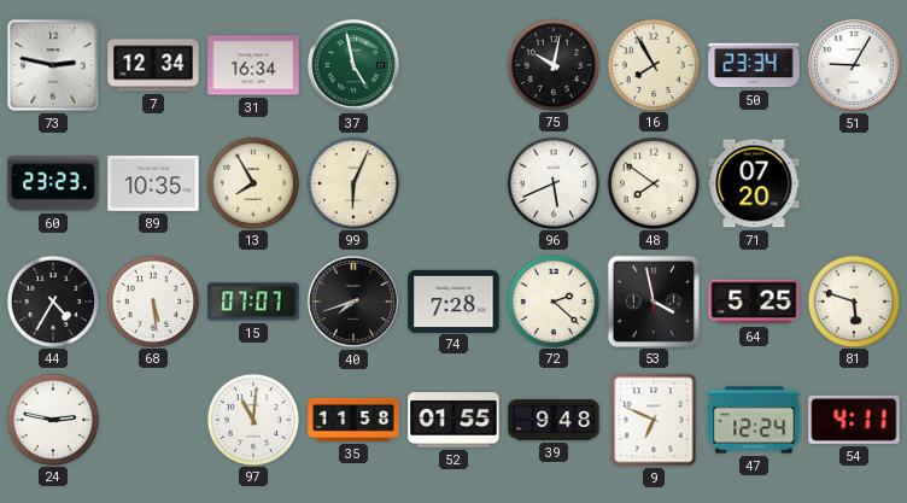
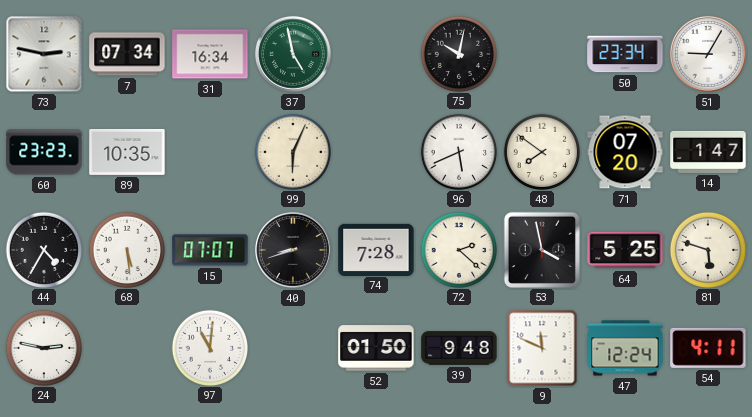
7: 12:34 -> 07:34
16: 7:55 -> none
13: 7:55 -> none
14: none -> 1:47
40: 7:42 -> 8:42
35: 11:58 -> none
52: 01:55 -> 01:50
9: 6:49 -> 11:49
